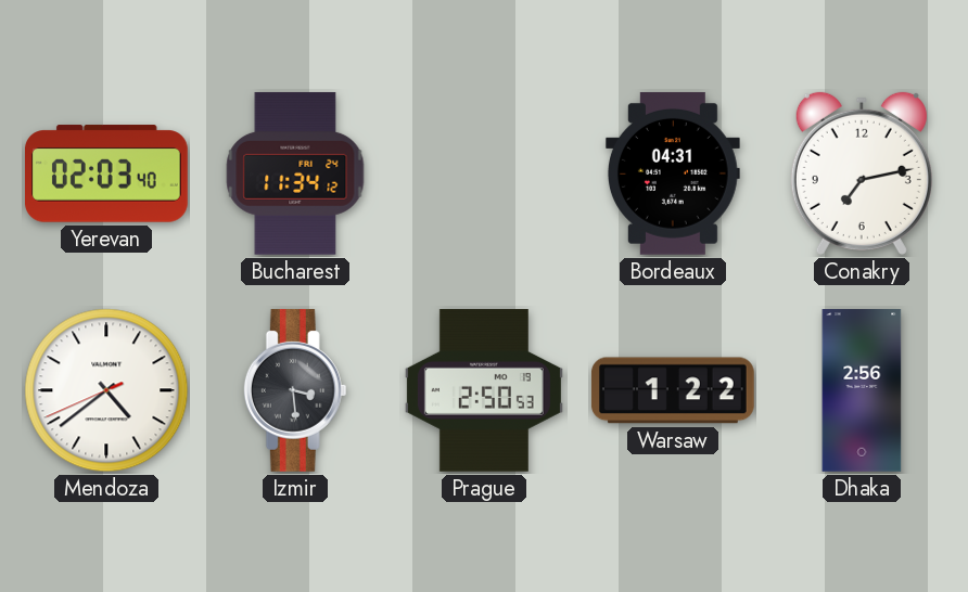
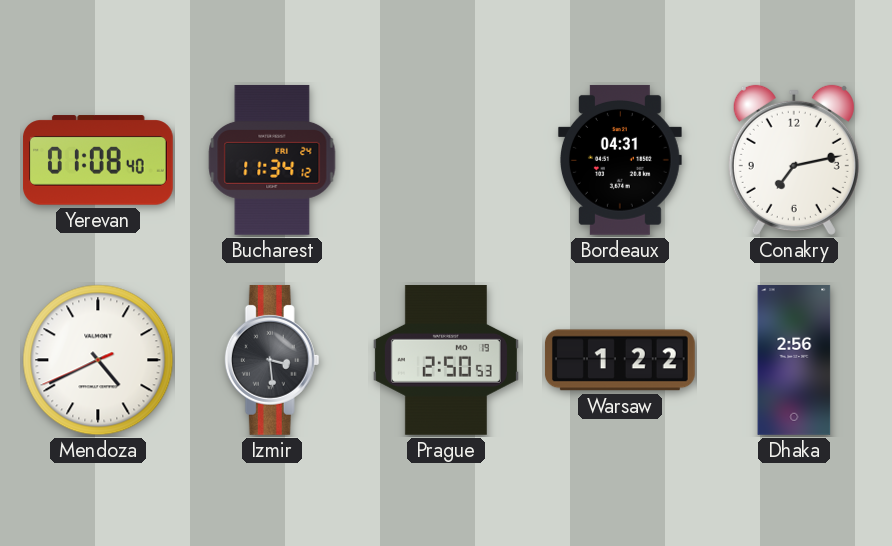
Yerevan: 02:03 -> 01:08
Mendoza: 4:38 -> 4:40
